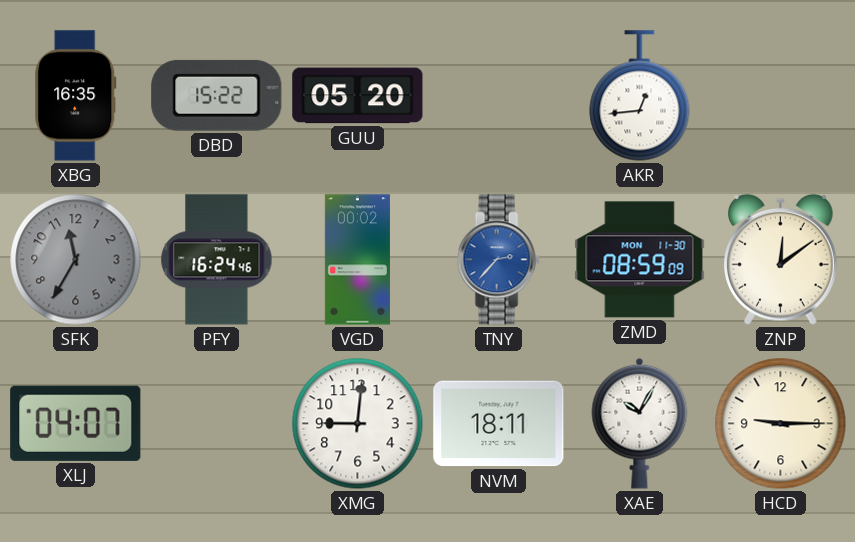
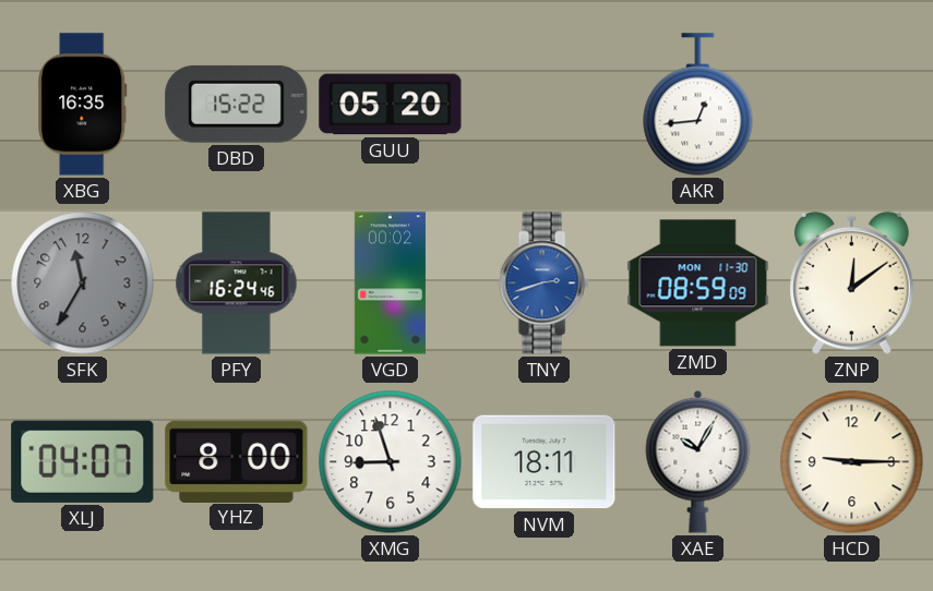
TNY: 2:37 -> 2:42
YHZ: none -> 8:00
XMG: 9:01 -> 8:57
